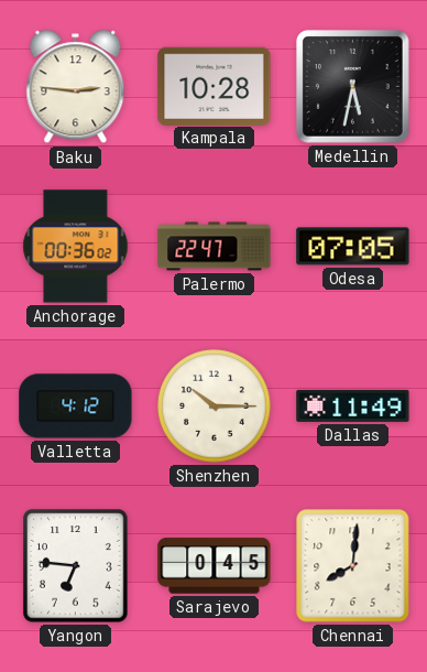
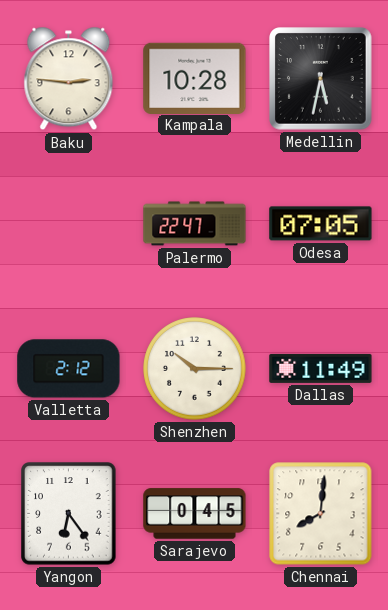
Anchorage: 00:36 -> none
Valletta: 4:12 -> 2:12
Yangon: 6:46 -> 6:24
